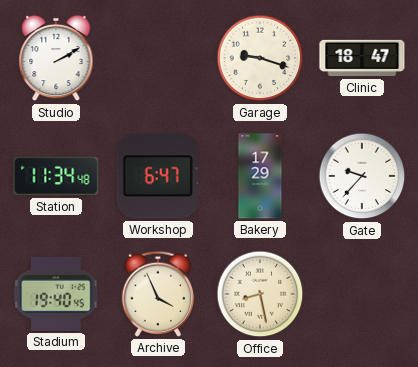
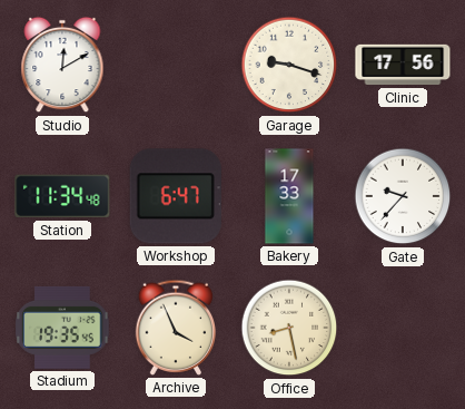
Studio: 2:10 -> 12:10
Clinic: 18:47 -> 17:56
Bakery: 17:29 -> 17:33
Stadium: 19:40 -> 19:35
